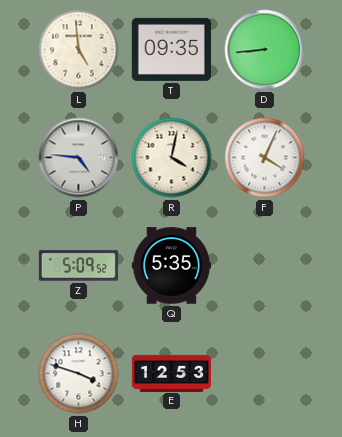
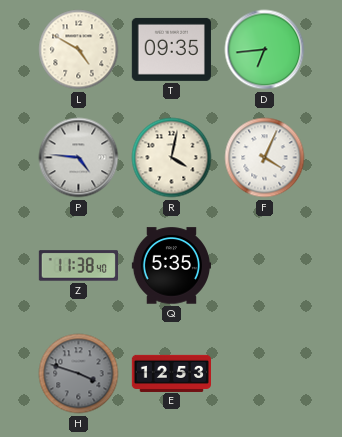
L: 4:59 -> 4:50
D: 8:44 -> 6:44
Z: 5:09 -> 11:38
H dial: white -> grey
